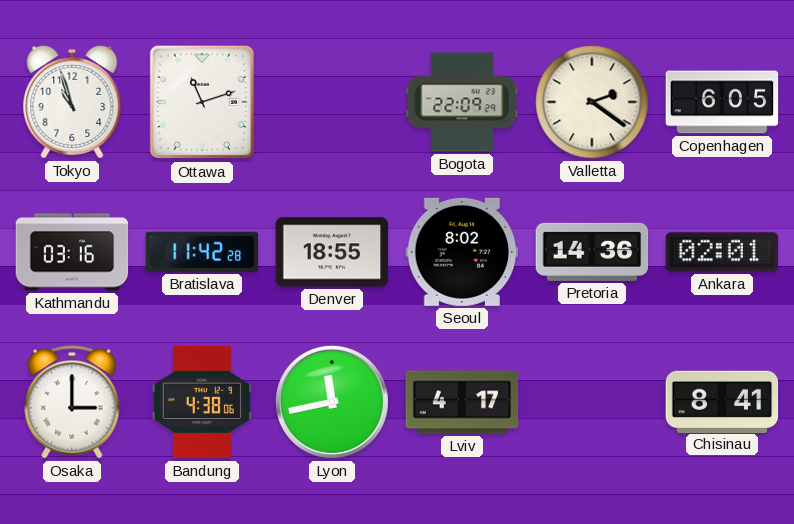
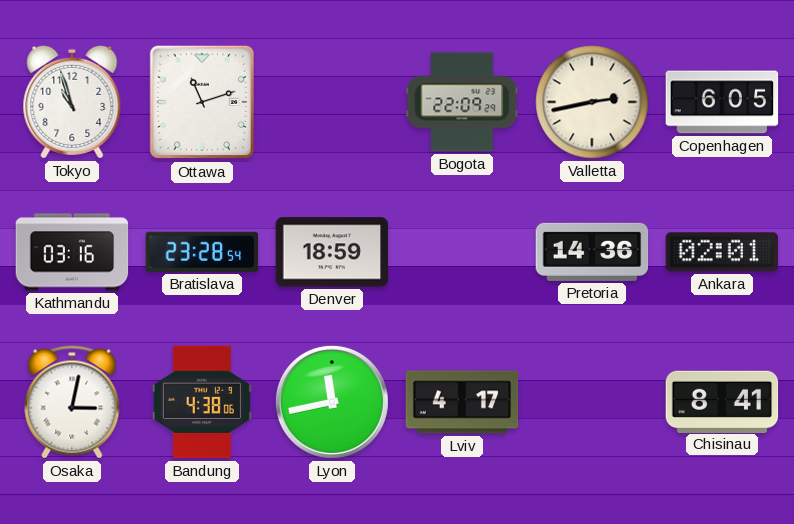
Valletta: 2:21 -> 2:43
Bratislava: 11:42 -> 23:28
Denver: 18:55 -> 18:59
Seoul: 8:02 -> none
Osaka: 3:00 -> 3:02
